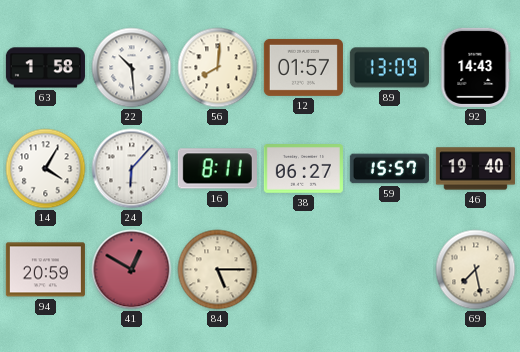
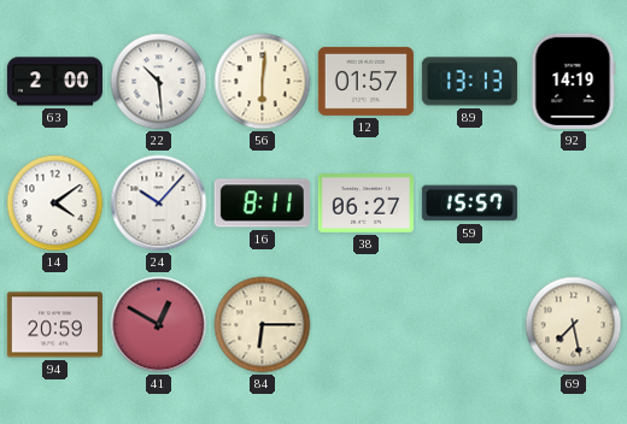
63: 1:58 -> 2:00
56: 8:01 -> 6:01
89: 13:09 -> 13:13
92: 14:43 -> 14:19
14: 4:05 -> 4:09
24: 6:07 -> 10:07
46: 19:40 -> none
84: 5:15 -> 6:15
